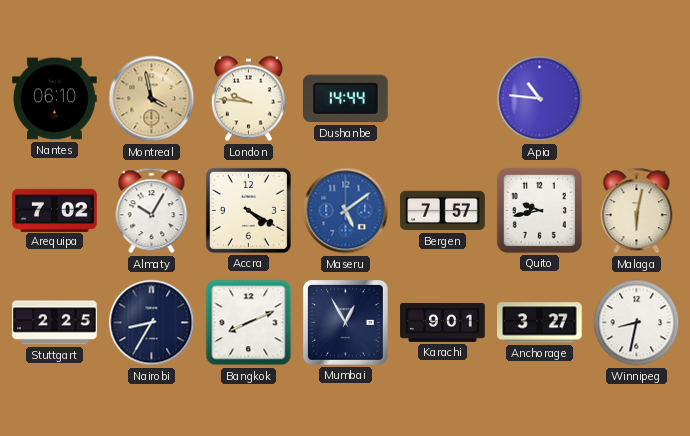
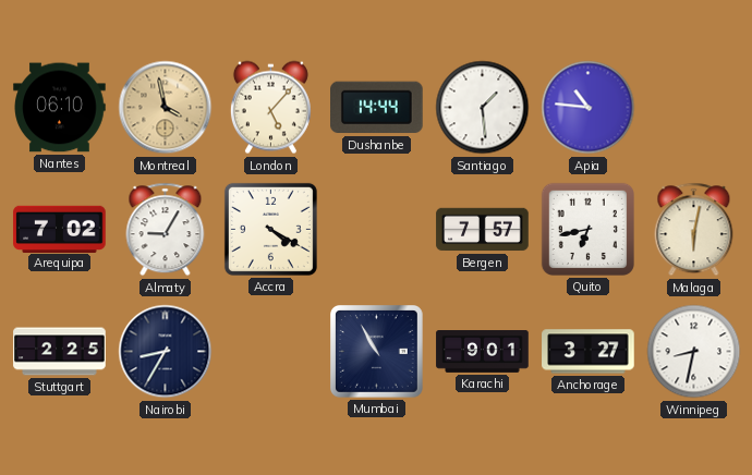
London: 9:46 -> 5:07
Santiago: none -> 1:29
Almaty: 10:05 -> 9:05
Maseru: 5:09 -> none
Quito: 9:43 -> 6:43
Bangkok: 8:11 -> none
Mumbai: 12:55 -> 10:55
